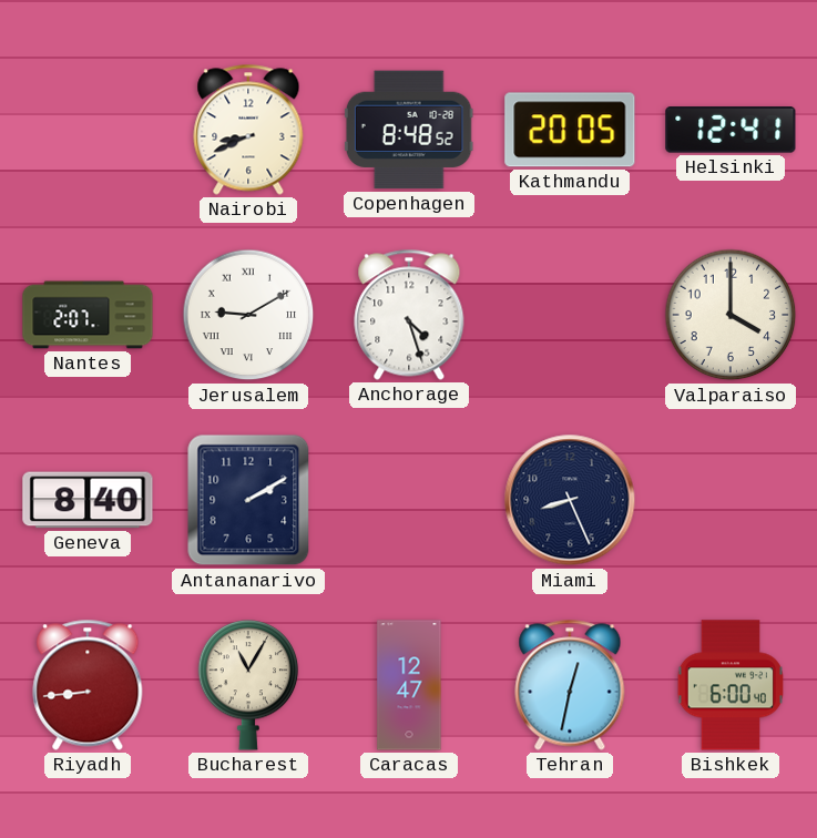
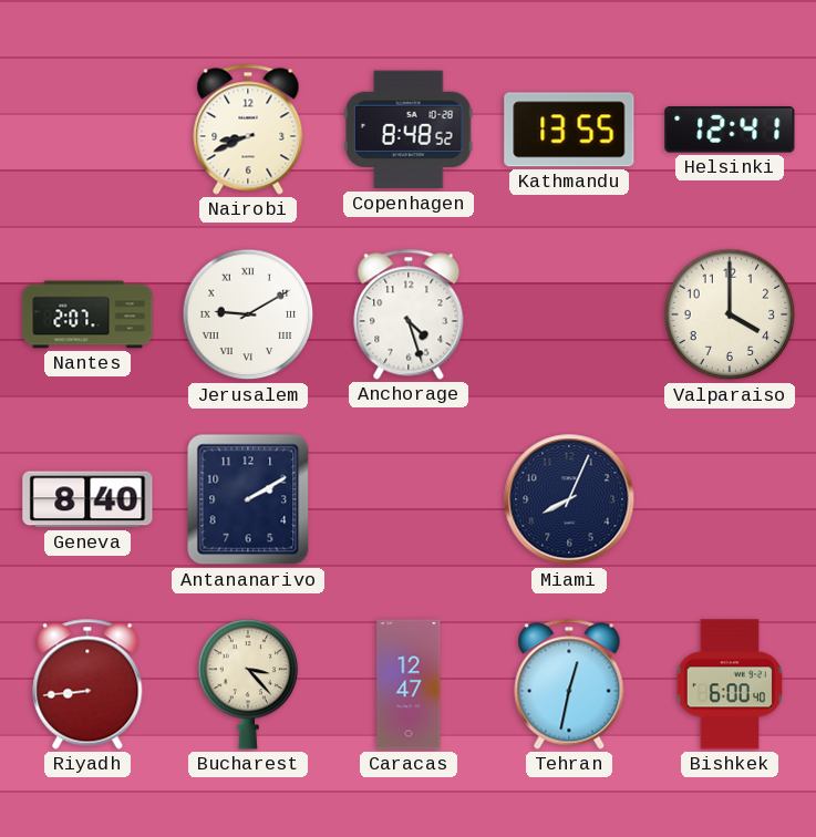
Kathmandu: 20:05 -> 13:55
Miami: 8:26 -> 8:04
Bucharest: 11:05 -> 3:23
